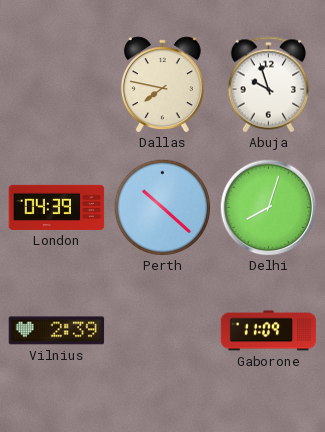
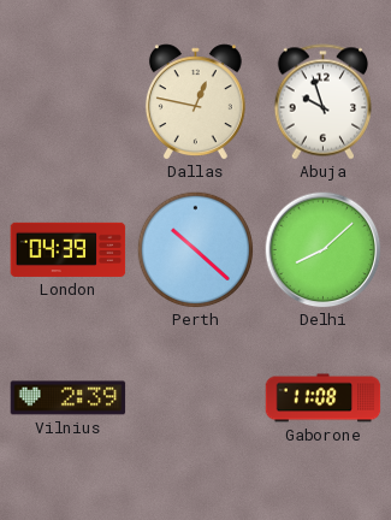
Dallas: 7:47 -> 12:47
Delhi: 8:03 -> 8:08
Gaborone: 11:09 -> 11:08
